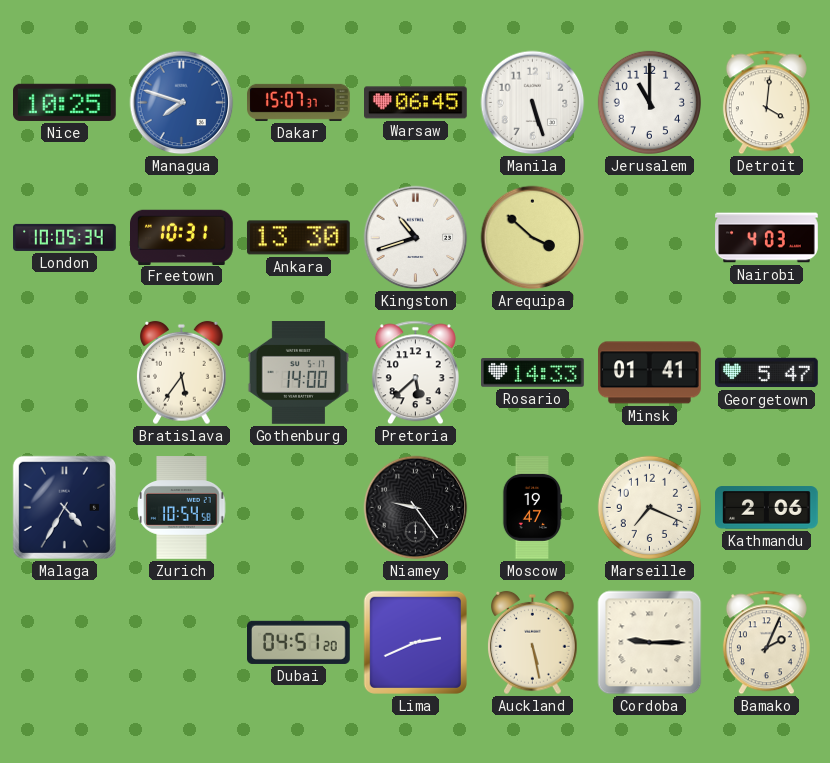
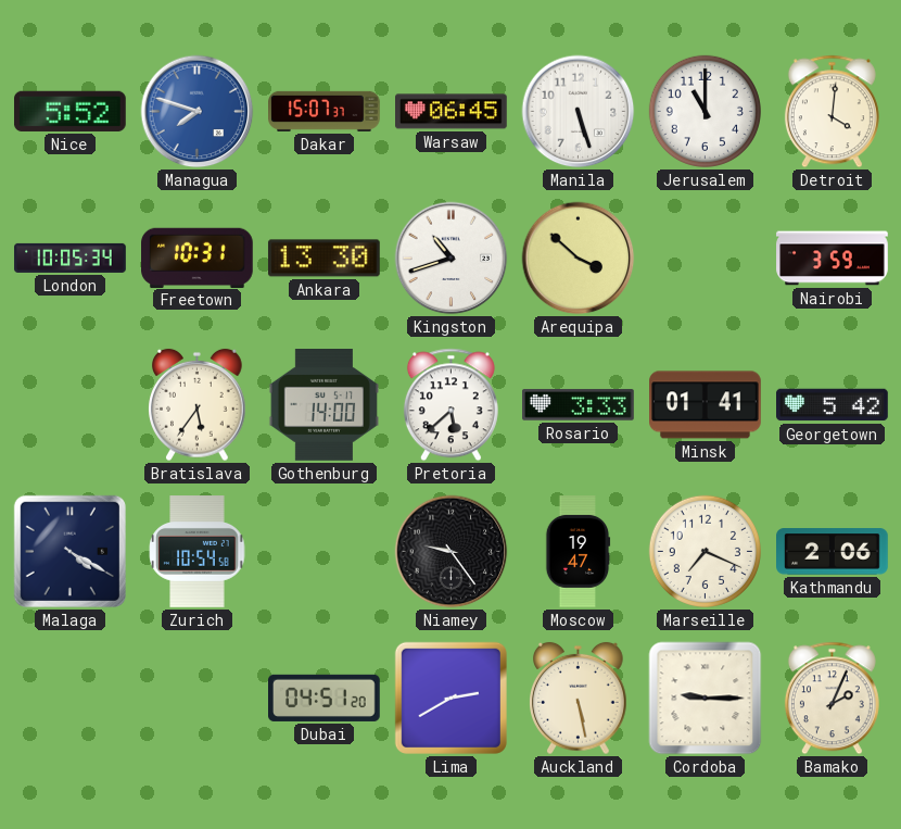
Nice: 10:25 -> 5:52
Nairobi: 4:03 -> 3:59
Rosario: 14:33 -> 3:33
Georgetown: 5:47 -> 5:42
Malaga: 4:35 -> 4:20
Lima: 2:41 -> 2:40
